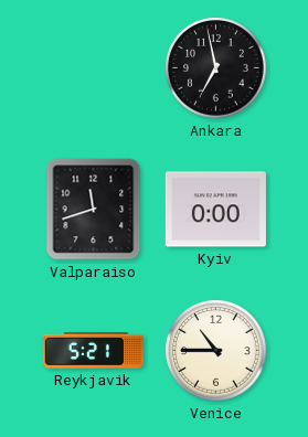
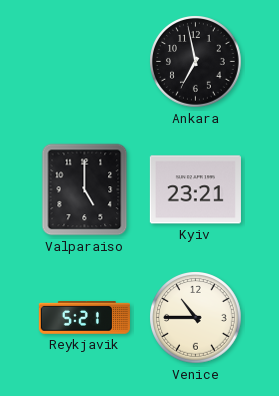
Valparaiso: 11:42 -> 5:00
Kyiv: 0:00 -> 23:21
